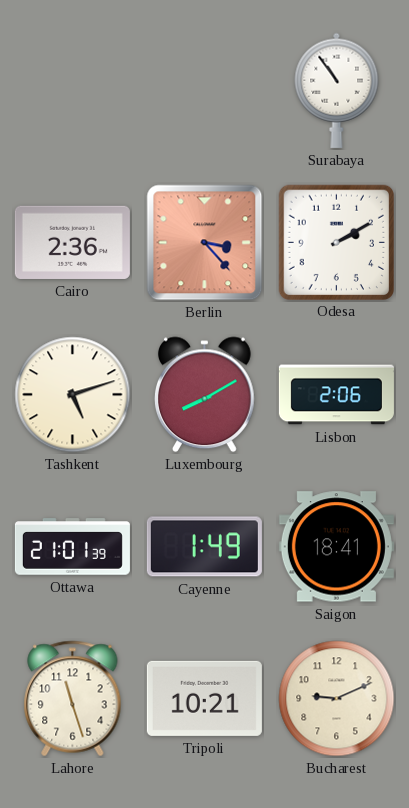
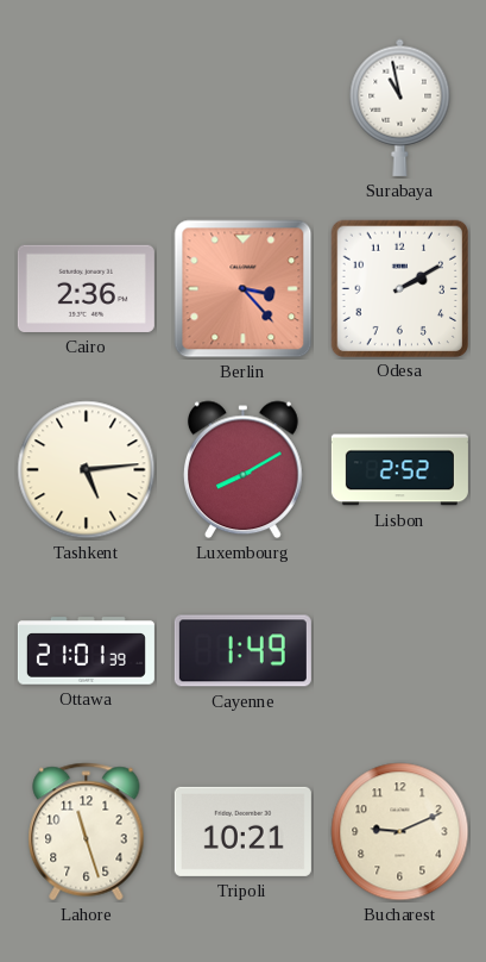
Surabaya: 10:54 -> 10:58
Tashkent: 5:12 -> 5:14
Lisbon: 2:06 -> 2:52
Saigon: 18:41 -> none
